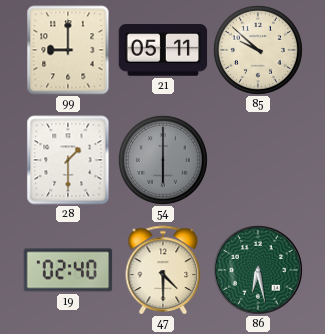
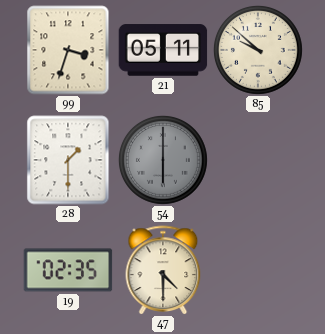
99: 9:00 -> 3:33
19: 02:40 -> 02:35
86: 6:28 -> none
